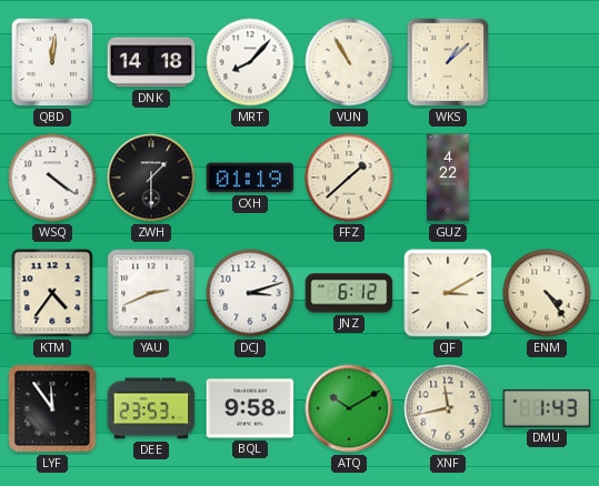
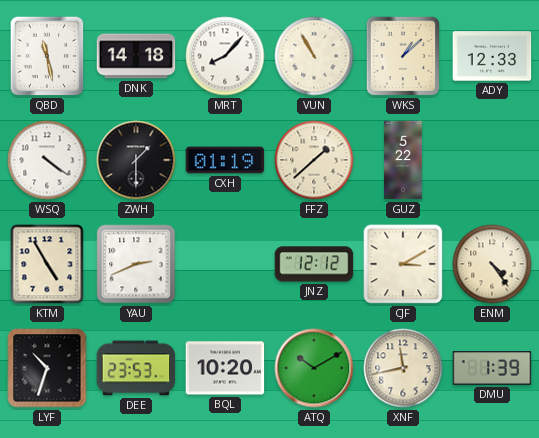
QBD: 12:01 -> 11:28
ADY: none -> 12:33
GUZ: 4:22 -> 5:22
KTM: 4:36 -> 4:55
DCJ: 3:12 -> none
JNZ: 6:12 -> 12:12
LYF: 11:54 -> 10:33
BQL: 9:58 -> 10:20
DMU: 1:43 -> 1:39
